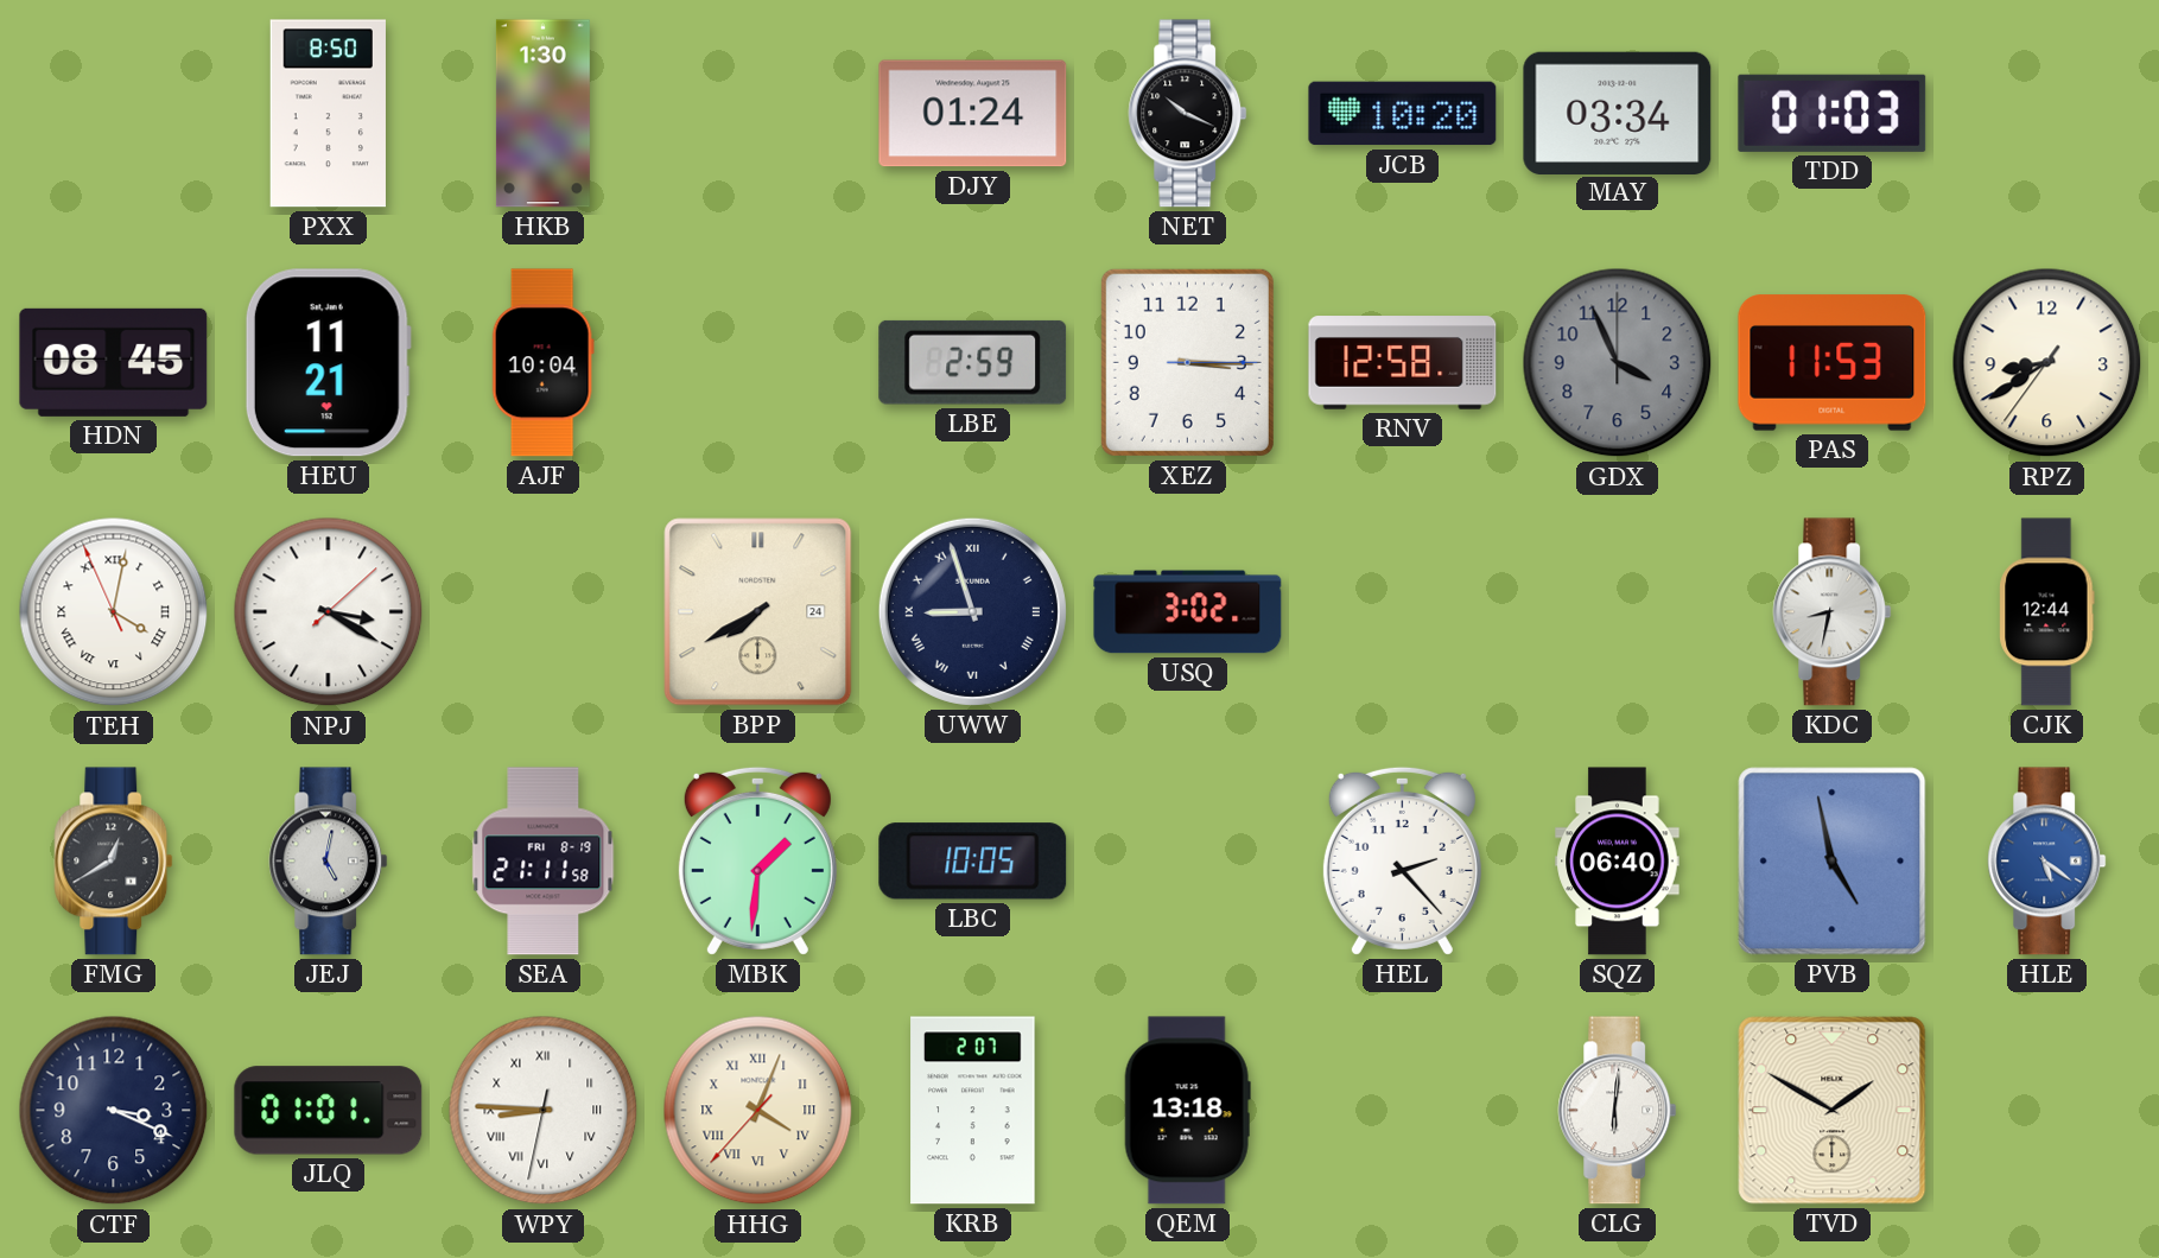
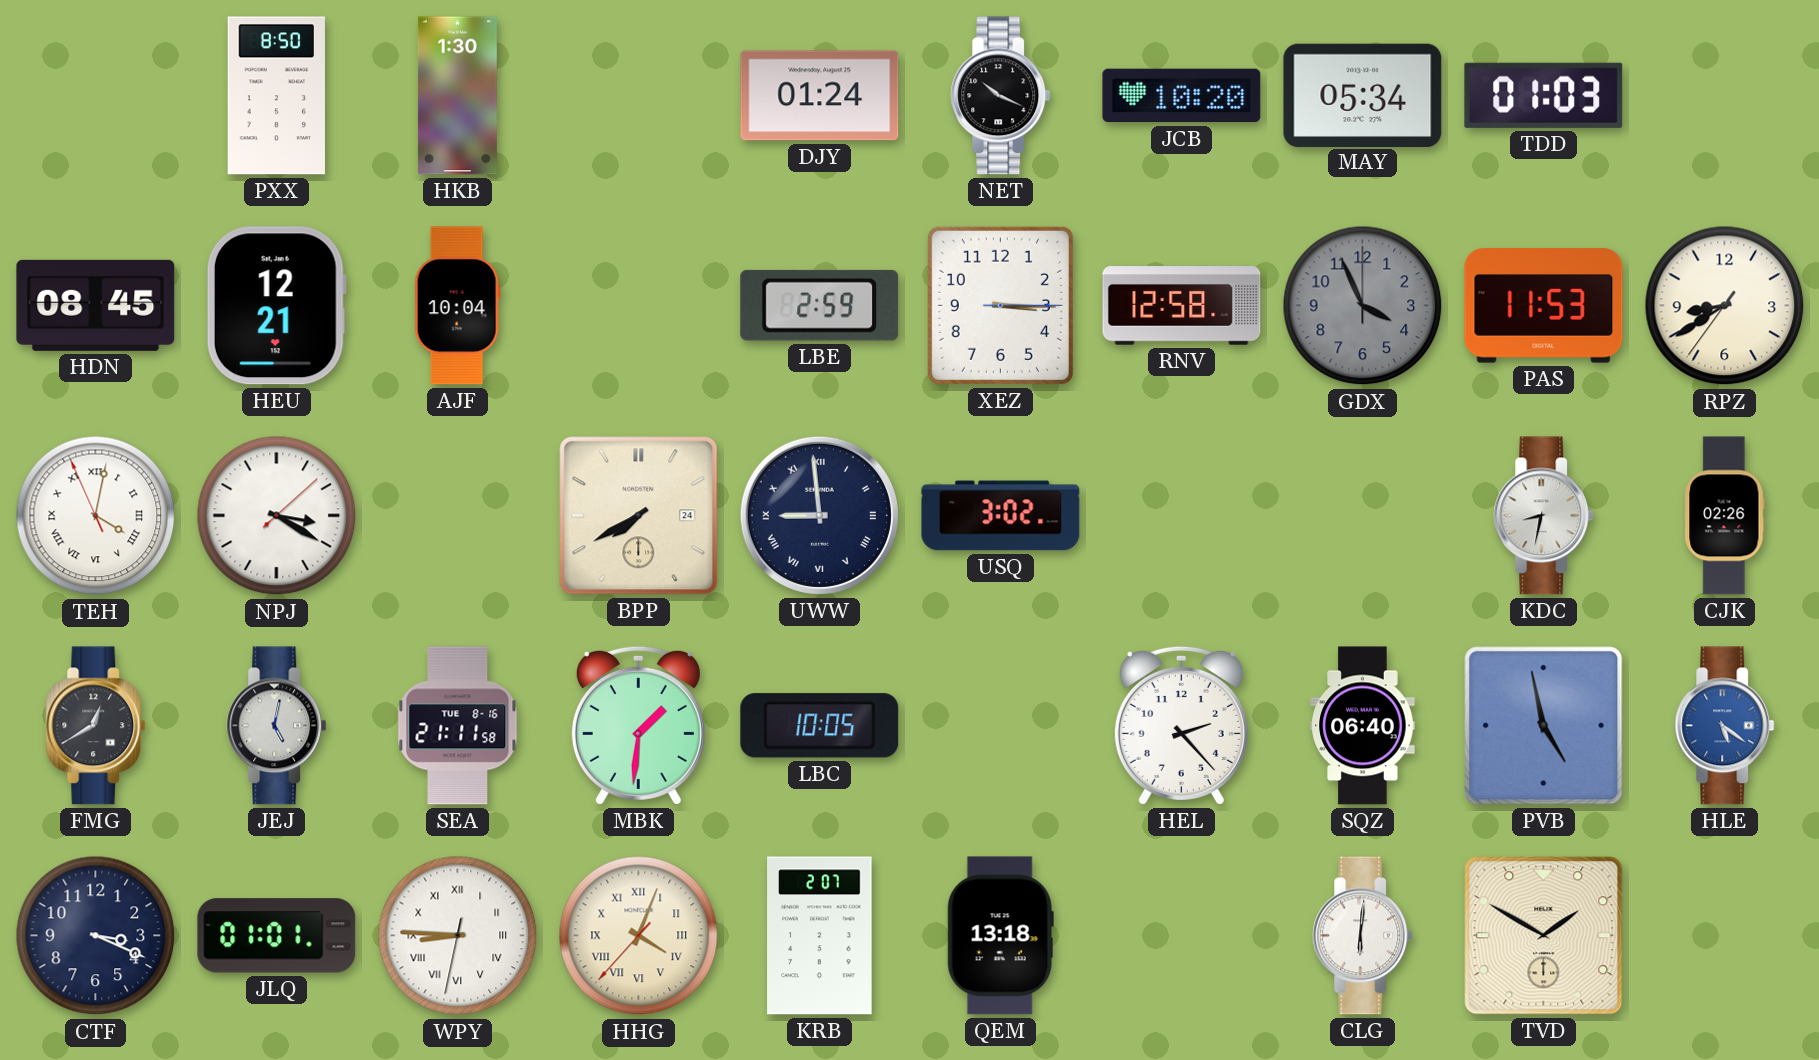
MAY: 03:34 -> 05:34
HEU: 11:21 -> 12:21
UWW: 8:57 -> 8:59
CJK: 12:44 -> 02:26
SEA date: FRI 8-19 -> TUE 8-16
